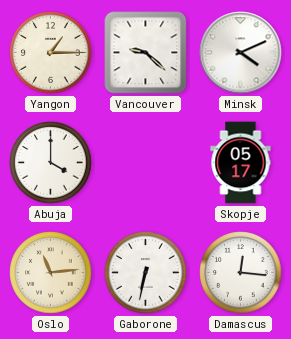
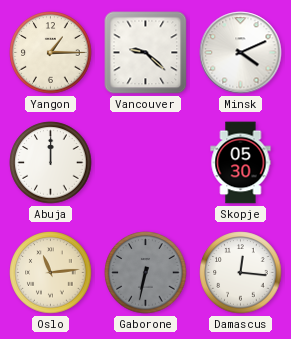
Abuja: 4:00 -> 12:00
Skopje: 05:17 -> 05:30
Gaborone dial: white -> grey
